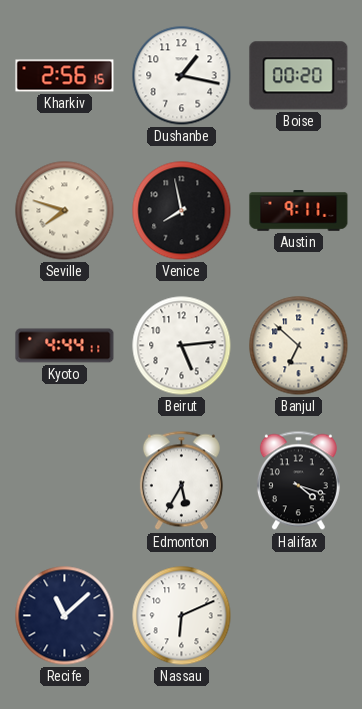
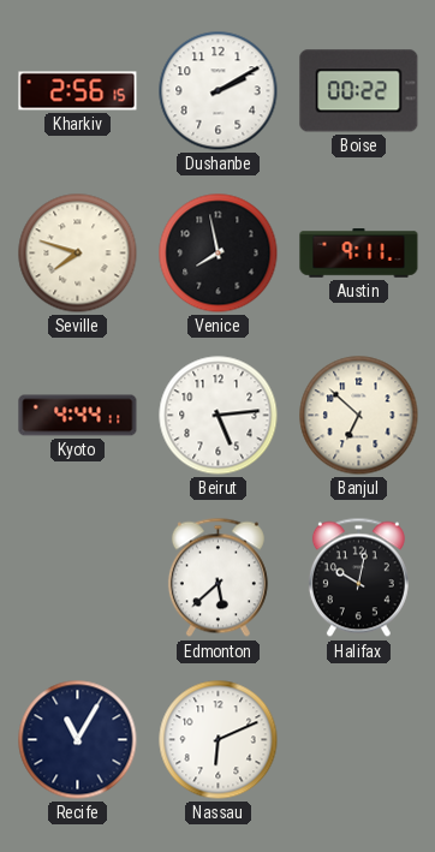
Dushanbe: 1:17 -> 2:10
Boise: 00:20 -> 00:22
Edmonton: 5:35 -> 5:38
Halifax: 4:18 -> 10:02
Recife: 11:08 -> 11:05
